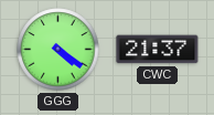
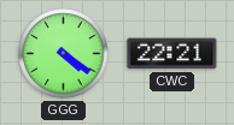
CWC: 21:37 -> 22:21
